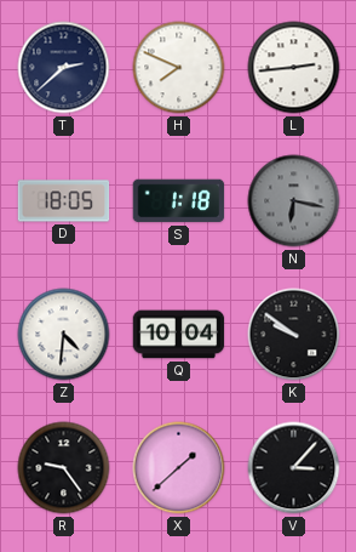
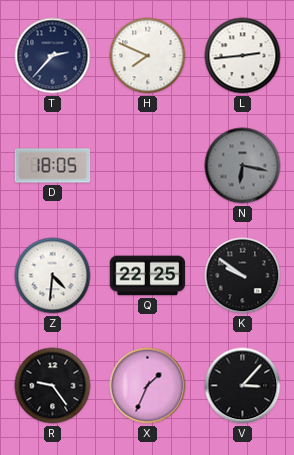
T: 2:38 -> 2:37
S: 1:18 -> none
Q: 10:04 -> 22:25
X: 1:38 -> 1:34
